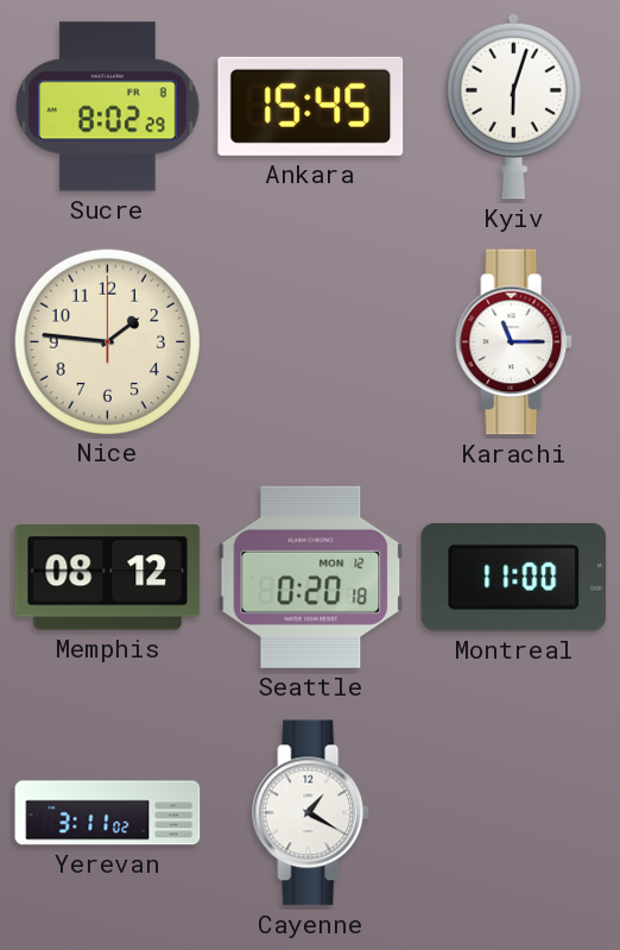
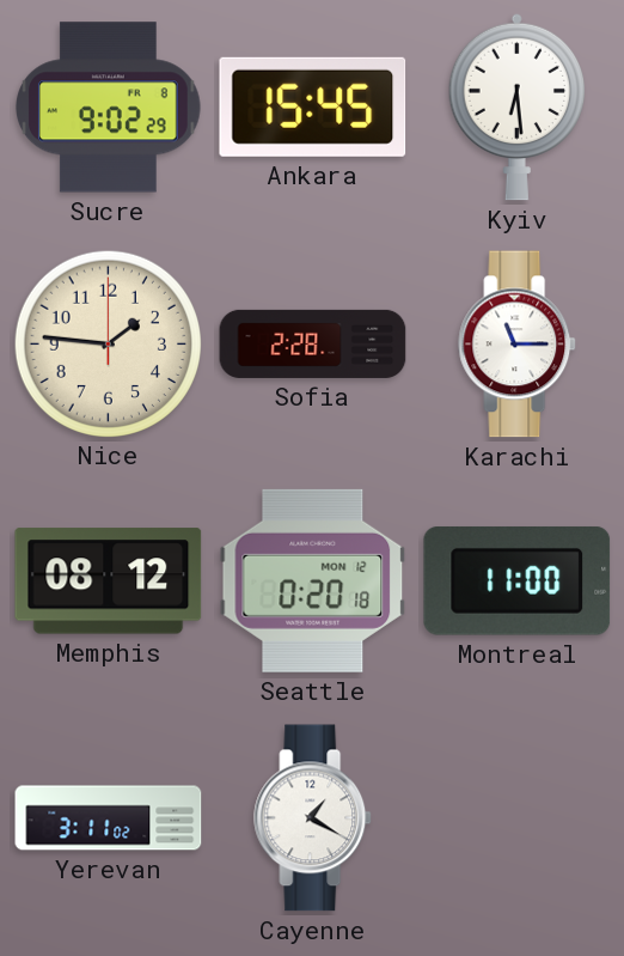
Sucre: 8:02 -> 9:02
Kyiv: 6:03 -> 6:29
Sofia: none -> 2:28
